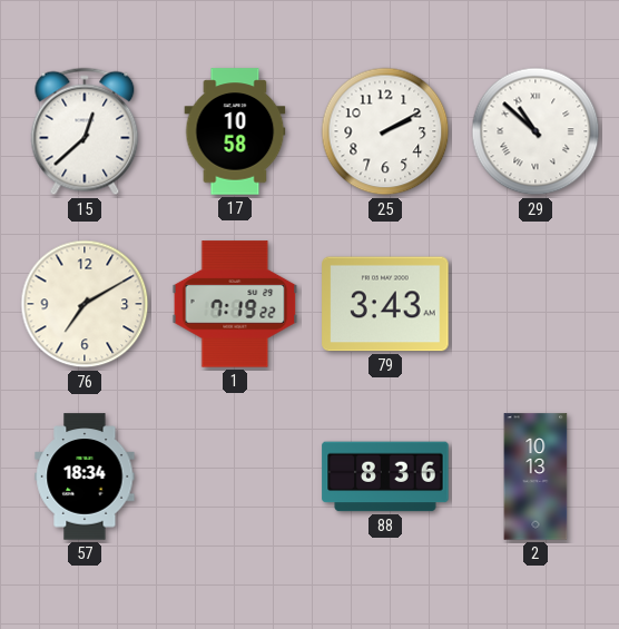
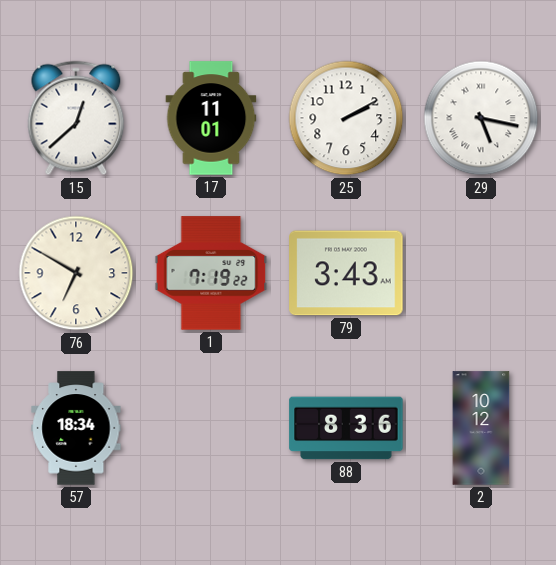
17: 10:58 -> 11:01
29: 10:52 -> 5:17
76: 7:10 -> 6:50
2: 10:13 -> 10:12
